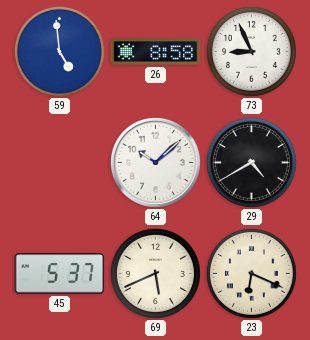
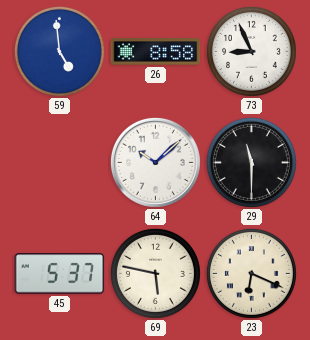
29: 4:40 -> 11:30
69: 5:41 -> 5:47
